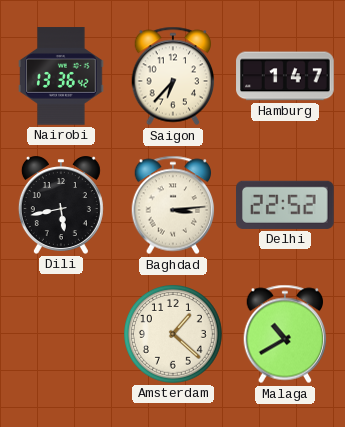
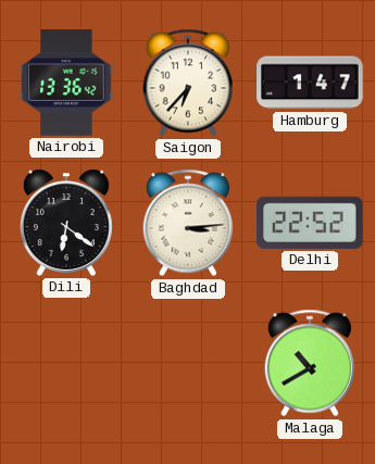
Dili: 5:43 -> 6:21
Amsterdam: 1:22 -> none
